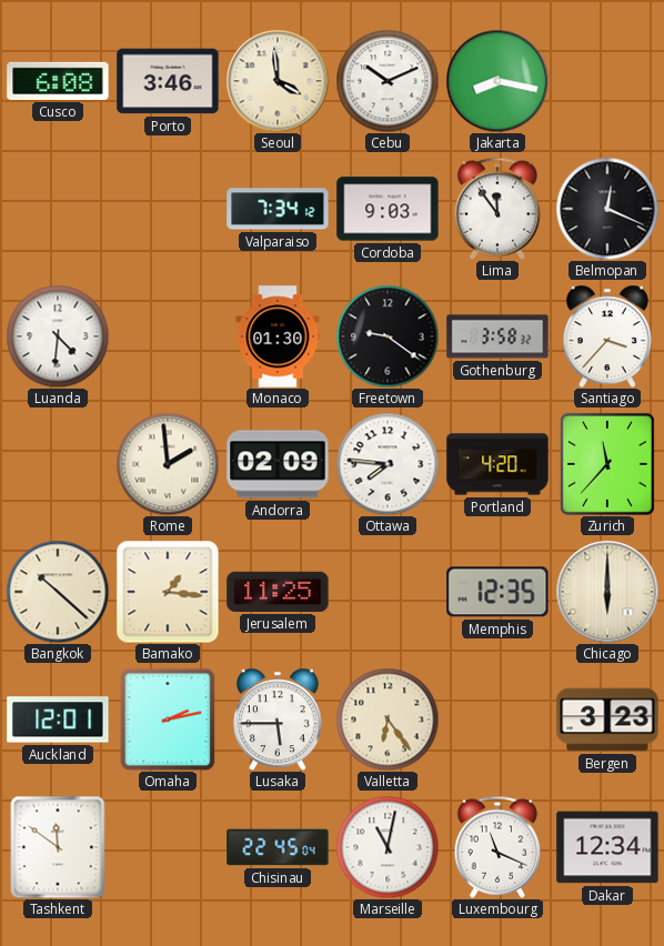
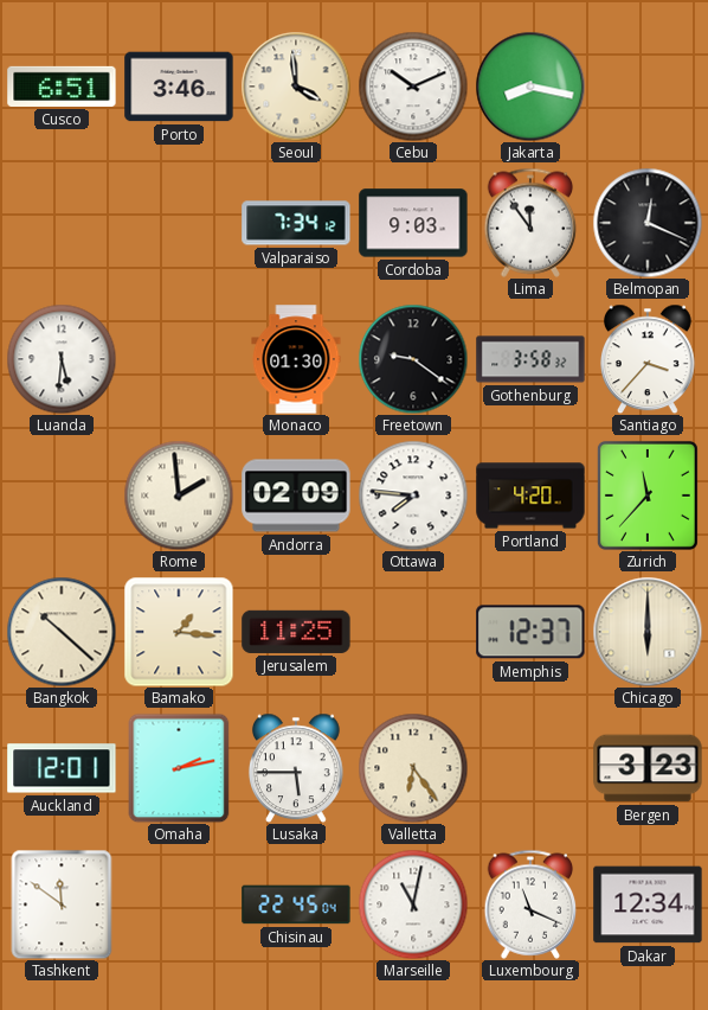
Cusco: 6:08 -> 6:51
Luanda: 4:31 -> 5:31
Memphis: 12:35 -> 12:37
